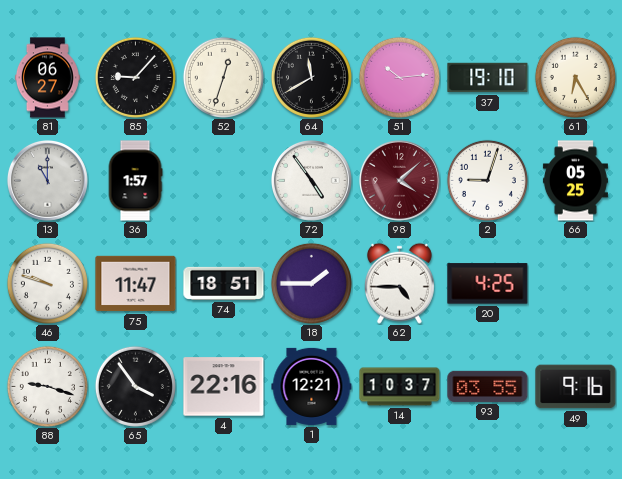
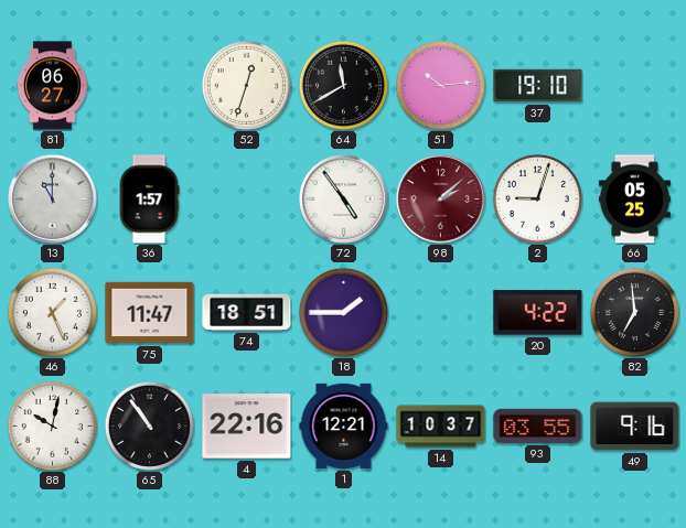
85: 9:07 -> none
61: 6:25 -> none
98: 4:08 -> 2:08
46: 9:48 -> 1:26
62: 4:45 -> none
20: 4:25 -> 4:22
82: none -> 6:59
88: 9:18 -> 10:02
65: 3:54 -> 10:54
